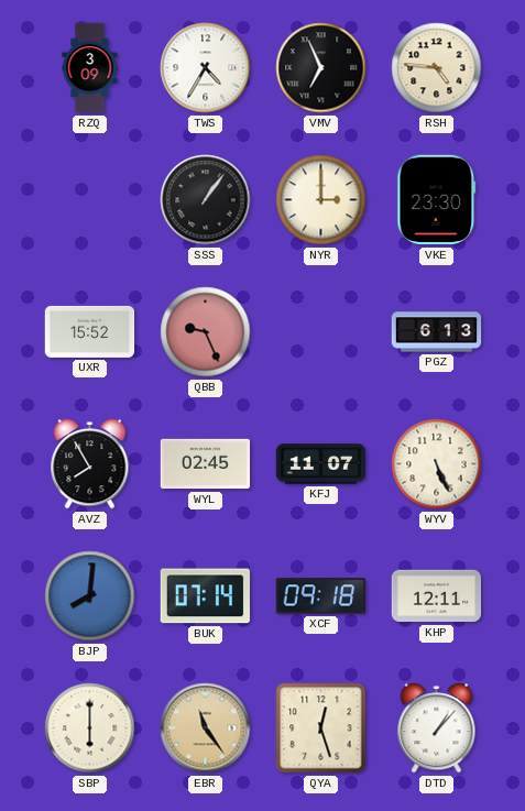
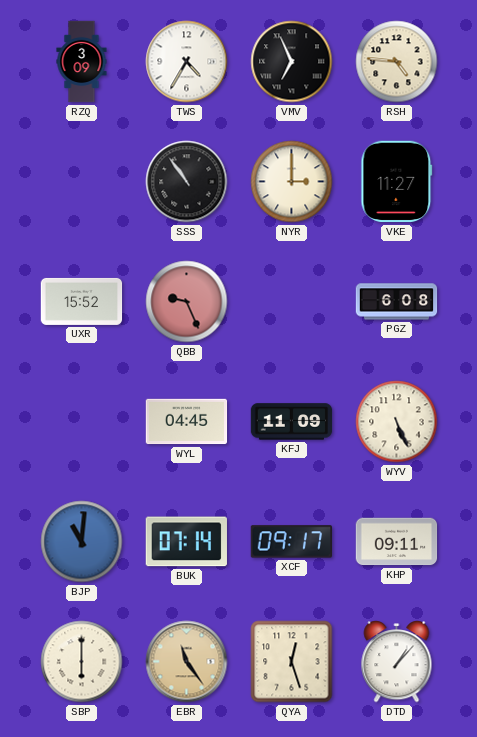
SSS: 1:06 -> 10:54
VKE: 23:30 -> 11:27
PGZ: 6:13 -> 6:08
AVZ: 7:55 -> none
WYL: 02:45 -> 04:45
KFJ: 11:07 -> 11:09
BJP: 8:01 -> 11:01
XCF: 09:18 -> 09:17
KHP: 12:11 -> 09:11
